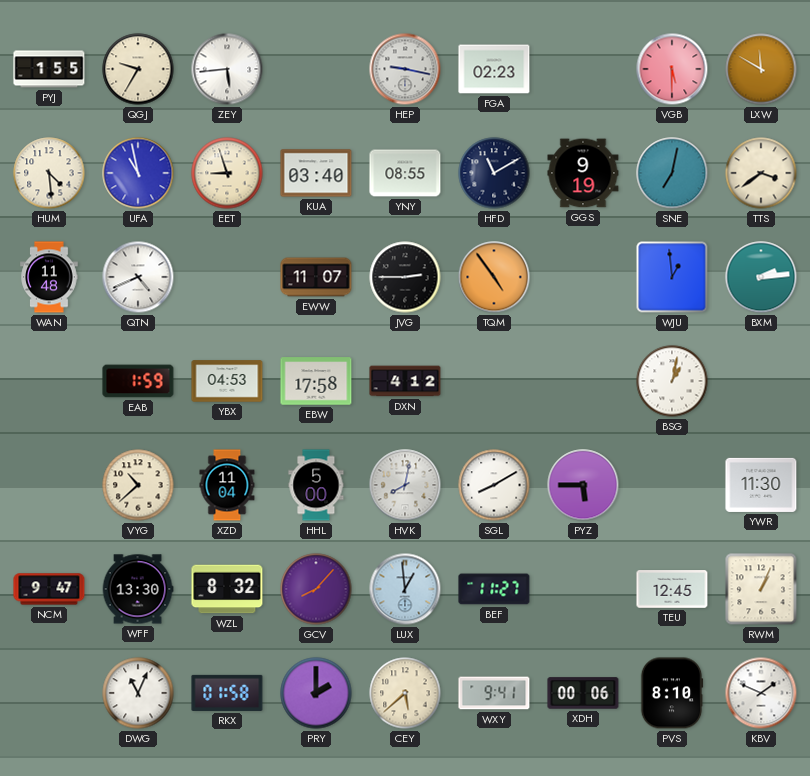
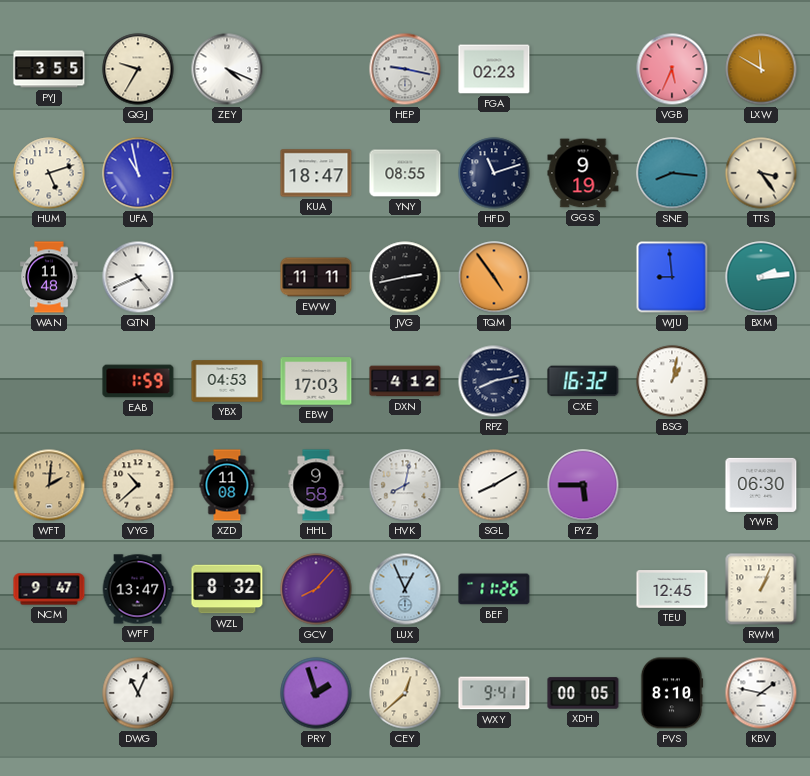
PYJ: 1:55 -> 3:55
ZEY: 5:44 -> 4:19
VGB: 5:30 -> 5:34
HUM: 4:29 -> 5:12
EET: 8:57 -> none
KUA: 03:40 -> 18:47
HFD: 11:10 -> 11:12
SNE: 7:02 -> 8:16
TTS: 3:39 -> 3:24
EWW: 11:07 -> 11:11
JVG: 2:45 -> 2:43
WJU: 12:59 -> 8:59
EBW: 17:58 -> 17:03
RPZ: none -> 8:13
CXE: none -> 16:32
WFT: none -> 2:01
XZD: 11:04 -> 11:08
HHL: 5:00 -> 9:58
YWR: 11:30 -> 06:30
WFF: 13:30 -> 13:47
LUX: 12:59 -> 12:56
BEF: 11:27 -> 11:26
RKX: 01:58 -> none
PRY: 2:00 -> 1:57
CEY: 5:38 -> 12:38
XDH: 00:06 -> 00:05
KBV: 1:49 -> 1:47
